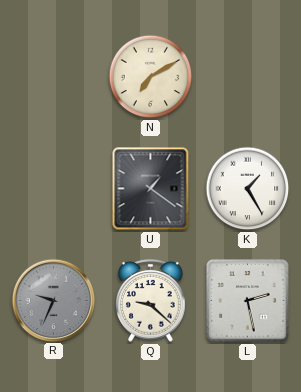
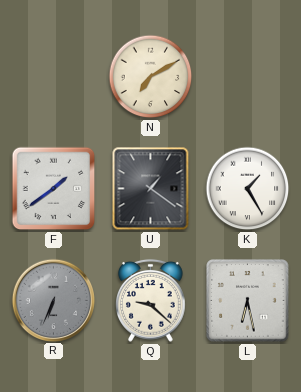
F: none -> 1:39
R: 9:34 -> 6:34
L: 2:28 -> 6:28
